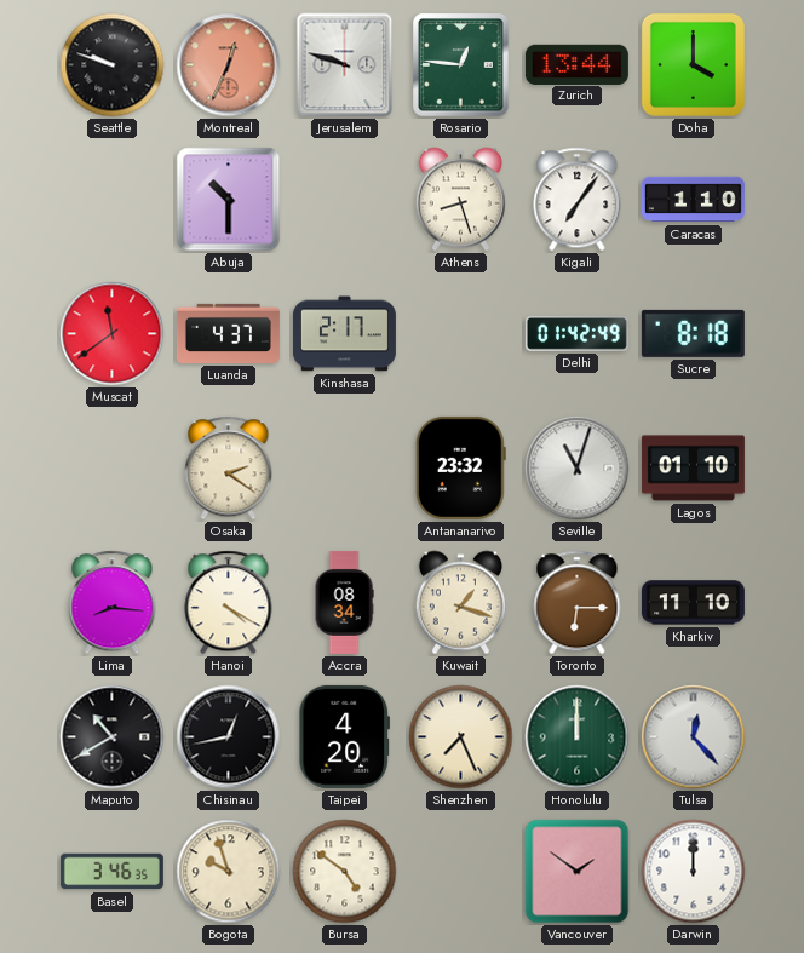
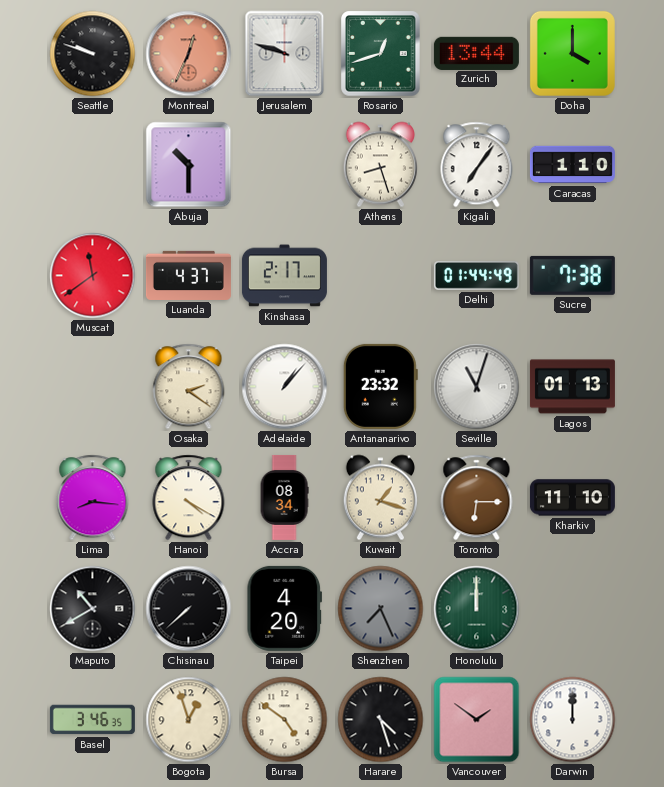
Rosario: 12:46 -> 12:42
Delhi: 01:42 -> 01:44
Sucre: 8:18 -> 7:38
Adelaide: none -> 1:07
Lagos: 01:10 -> 01:13
Chisinau: 12:43 -> 7:38
Shenzhen dial: cream -> grey
Tulsa: 12:23 -> none
Bogota: 9:57 -> 12:57
Harare: none -> 4:27
